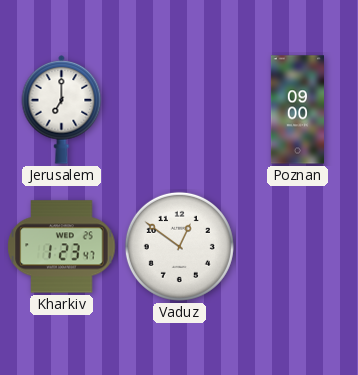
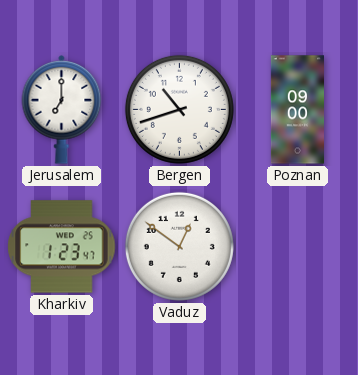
Bergen: none -> 10:42
